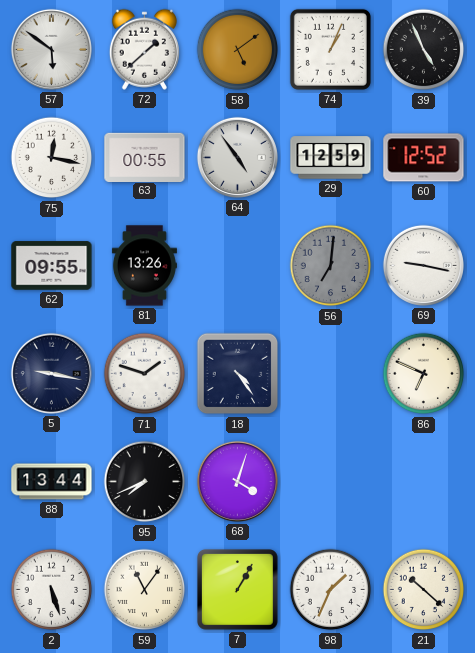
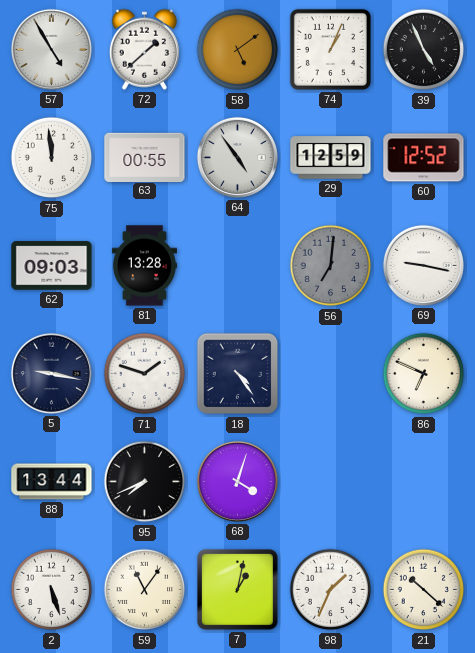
57: 5:51 -> 4:55
75: 12:17 -> 11:59
62: 09:55 -> 09:03
81: 13:26 -> 13:28
7: 1:05 -> 1:02
